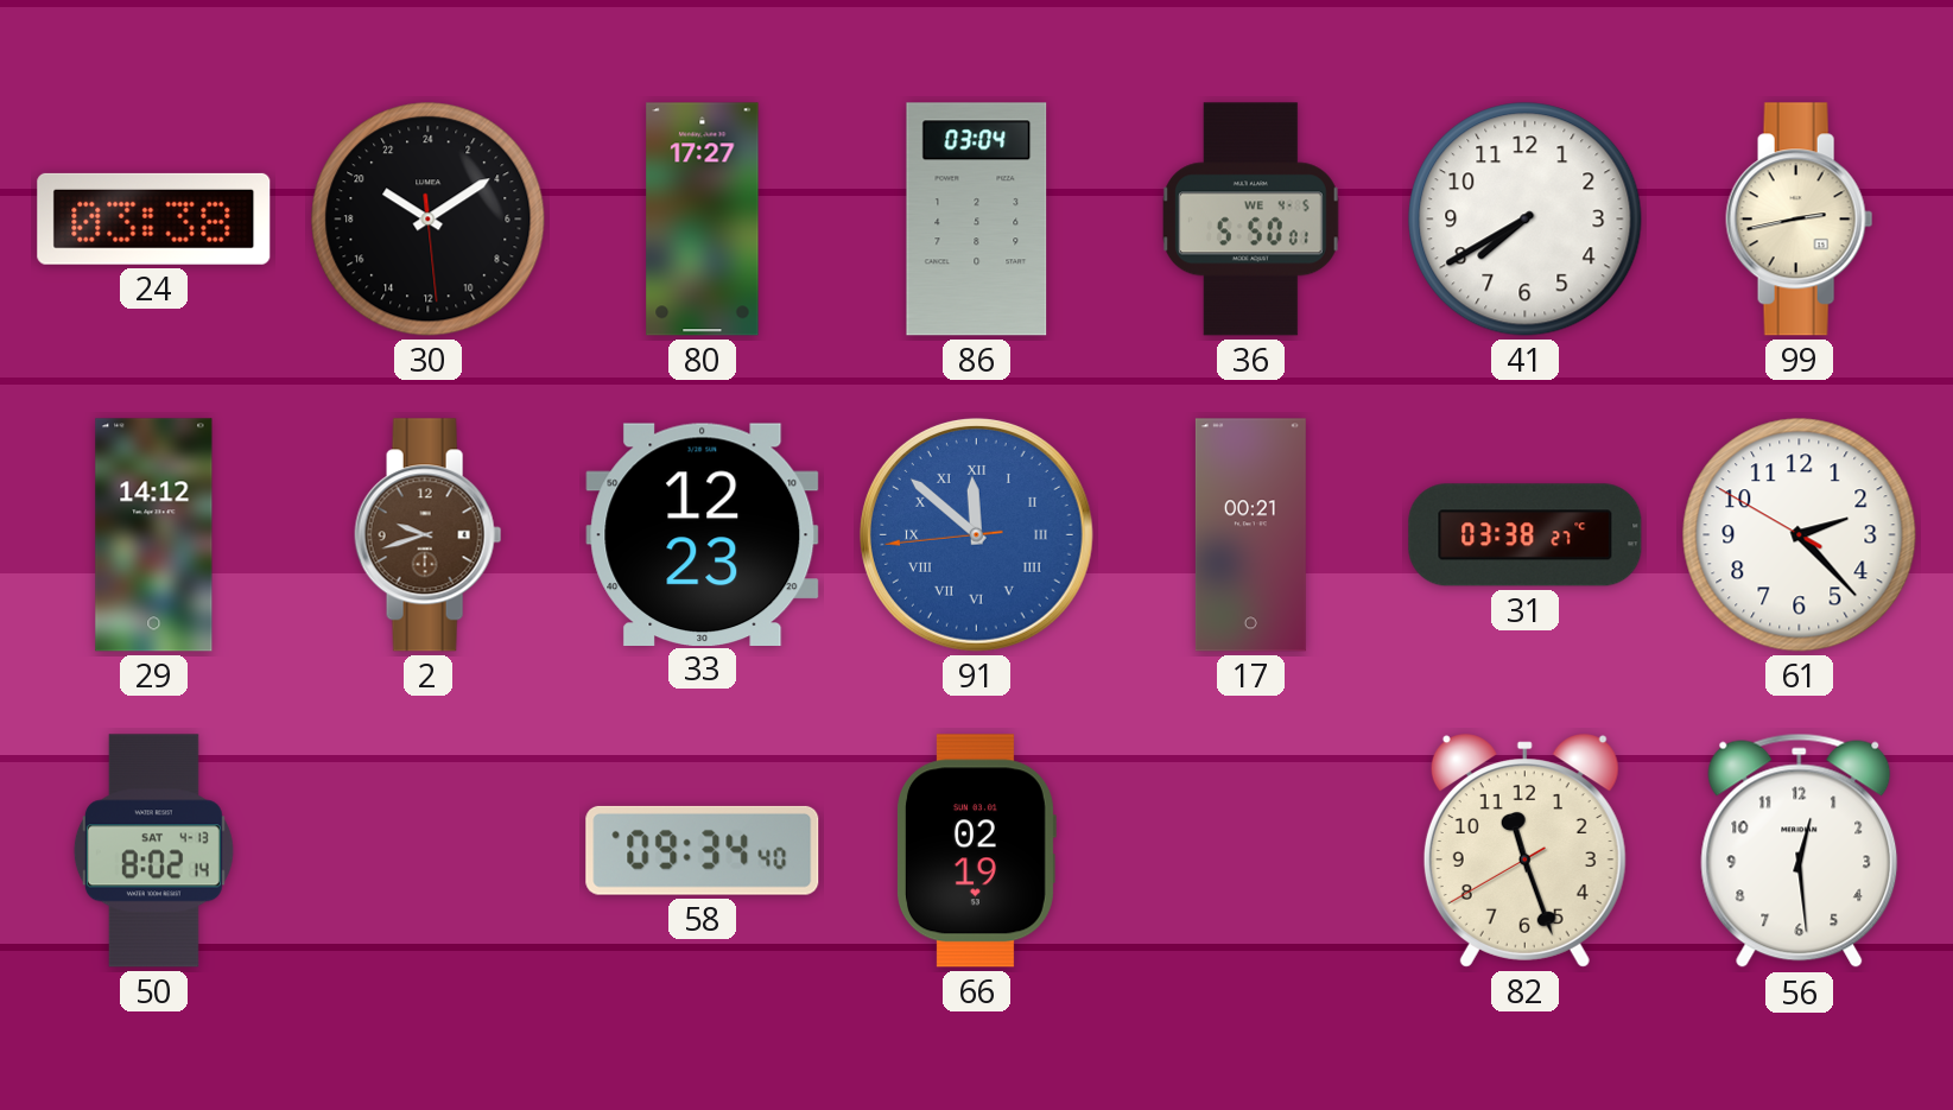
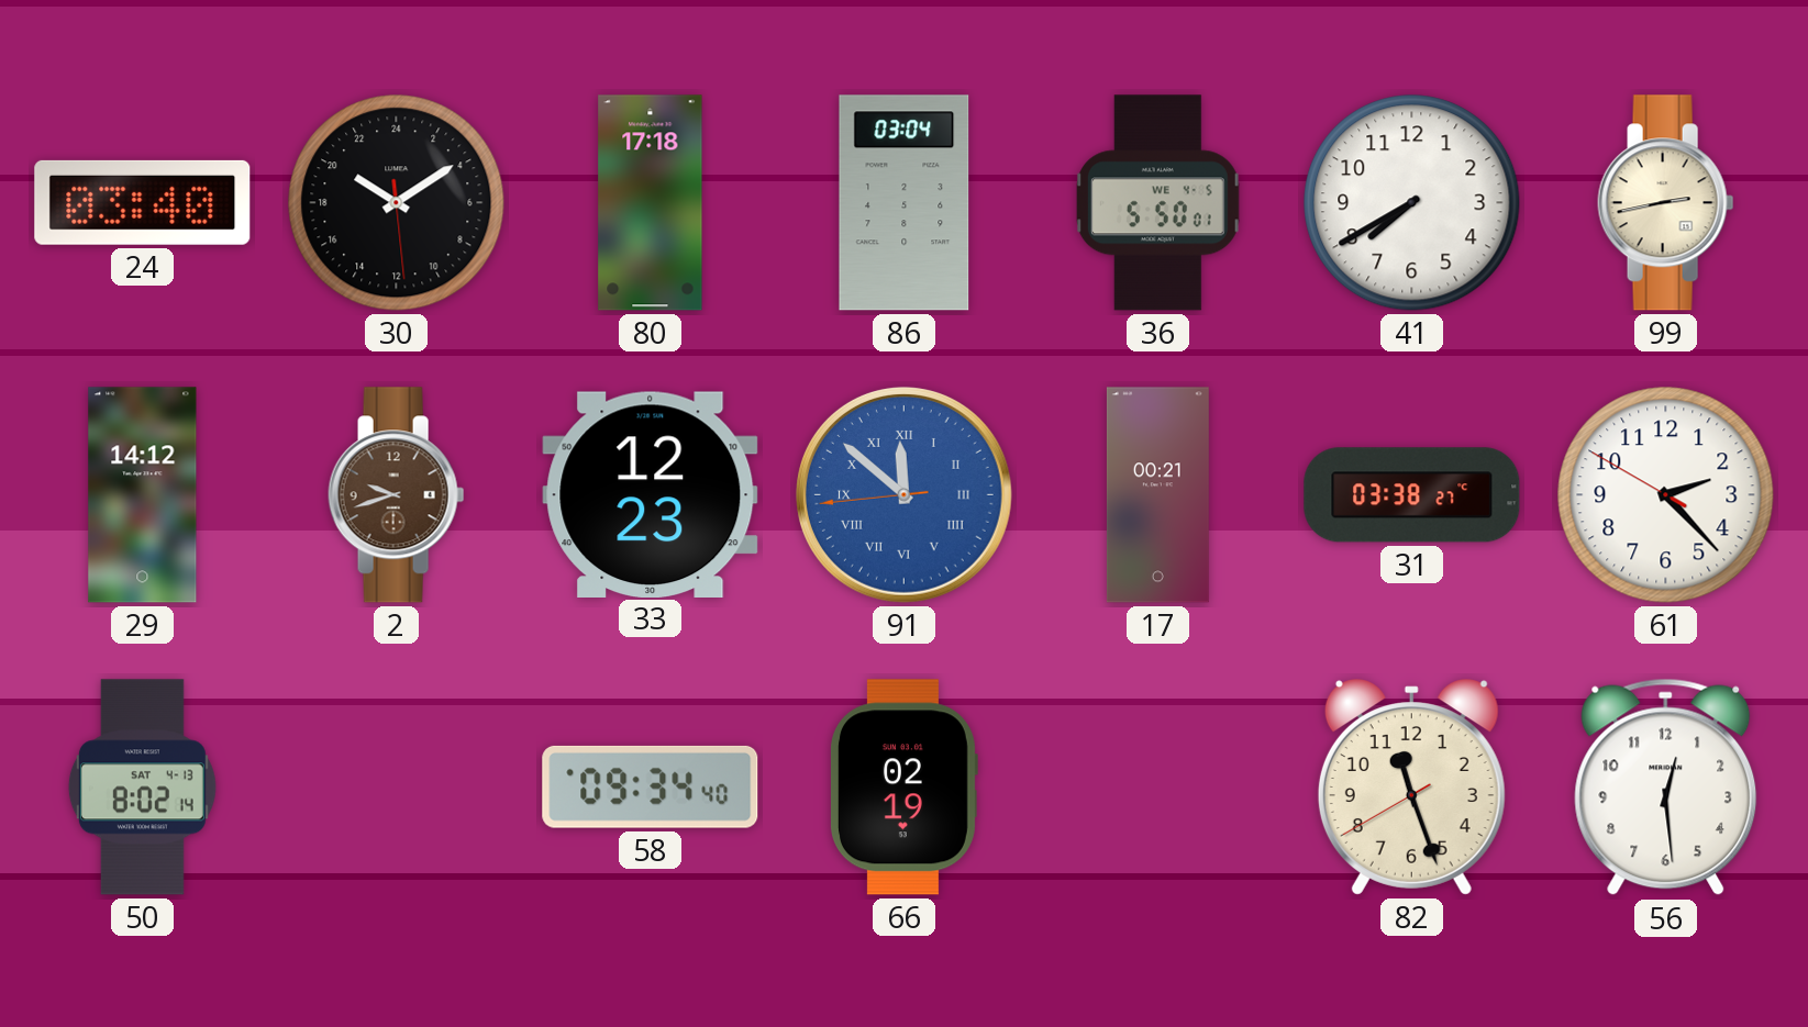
24: 03:38 -> 03:40
80: 17:27 -> 17:18
